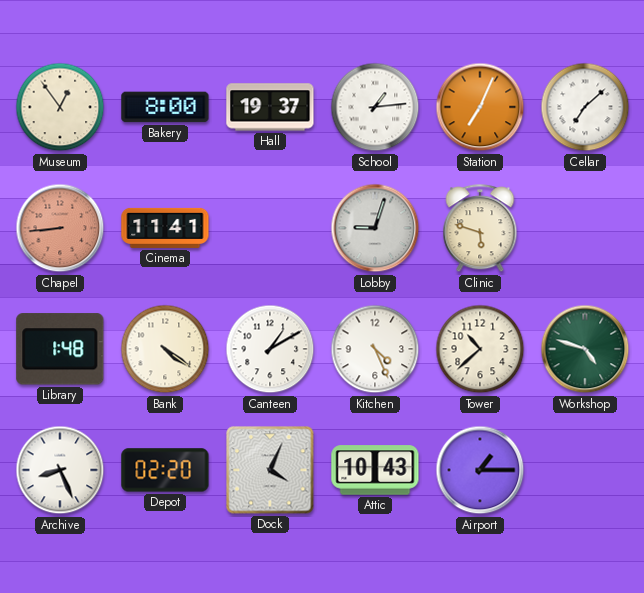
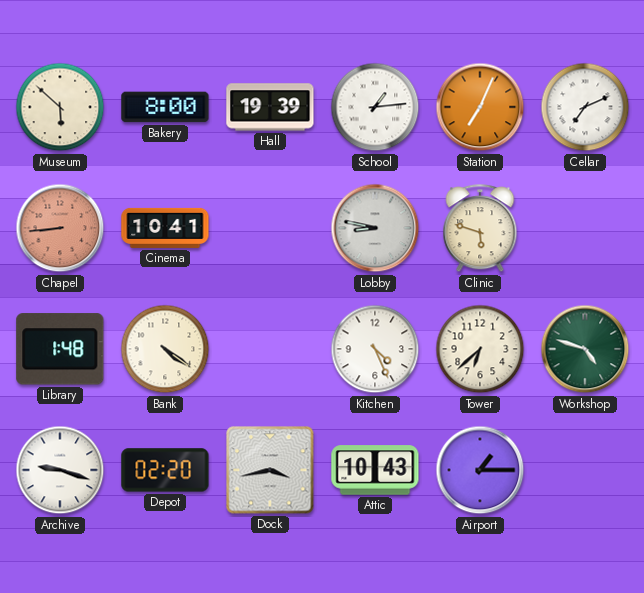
Museum: 12:54 -> 5:52
Hall: 19:37 -> 19:39
Cellar: 7:08 -> 7:11
Cinema: 11:41 -> 10:41
Lobby: 9:03 -> 8:47
Canteen: 1:10 -> none
Tower: 10:38 -> 6:38
Archive: 8:26 -> 9:18
Dock: 4:04 -> 3:43
